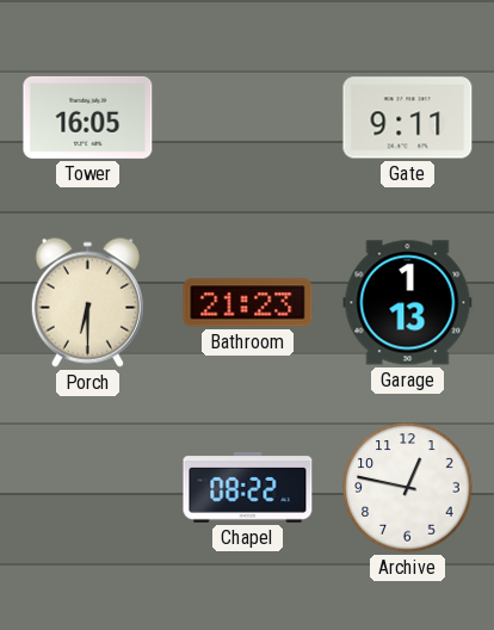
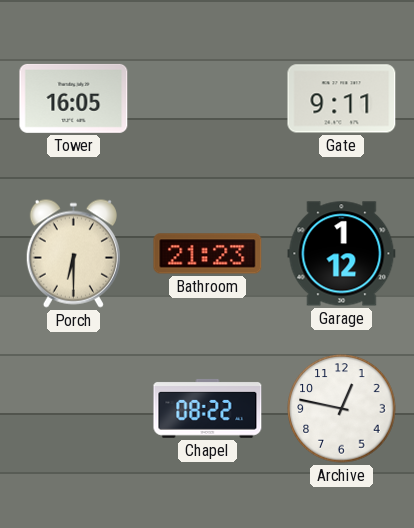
Garage: 1:13 -> 1:12
